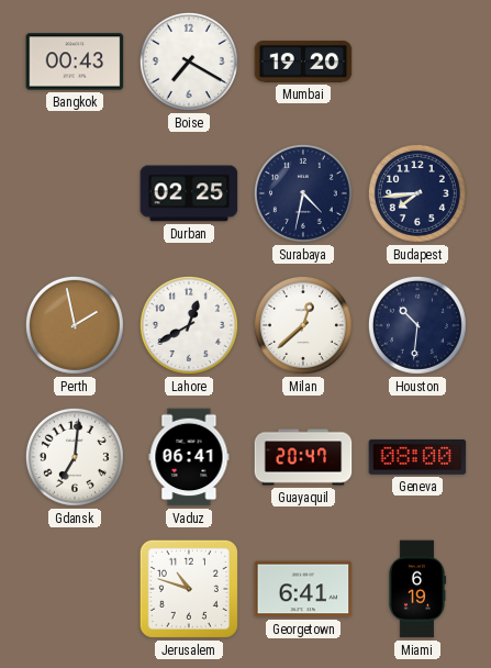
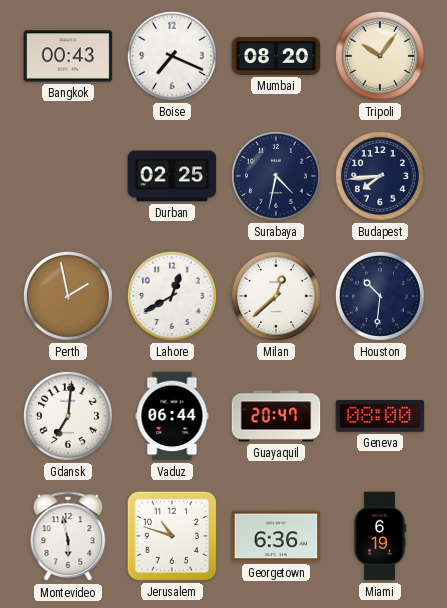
Boise: 7:20 -> 7:19
Mumbai: 19:20 -> 08:20
Tripoli: none -> 10:06
Vaduz: 06:41 -> 06:44
Montevideo: none -> 5:58
Georgetown: 6:41 -> 6:36
